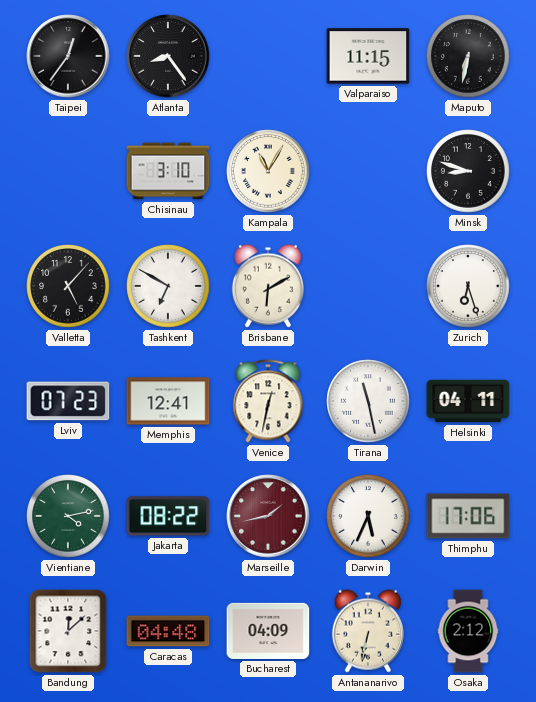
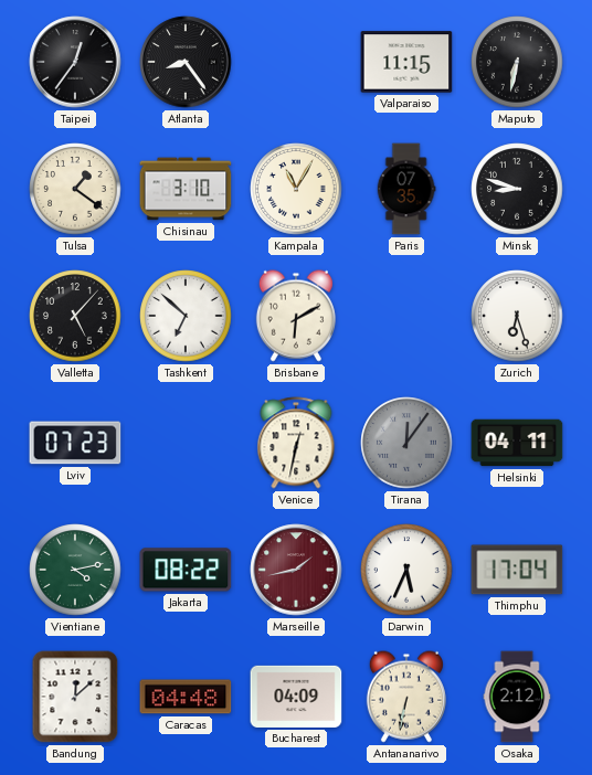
Tulsa: none -> 1:21
Paris: none -> 07:35
Tashkent: 6:50 -> 6:52
Memphis: 12:41 -> none
Tirana: 11:28 -> 12:06
Tirana dial: white -> grey
Thimphu: 17:06 -> 17:04
